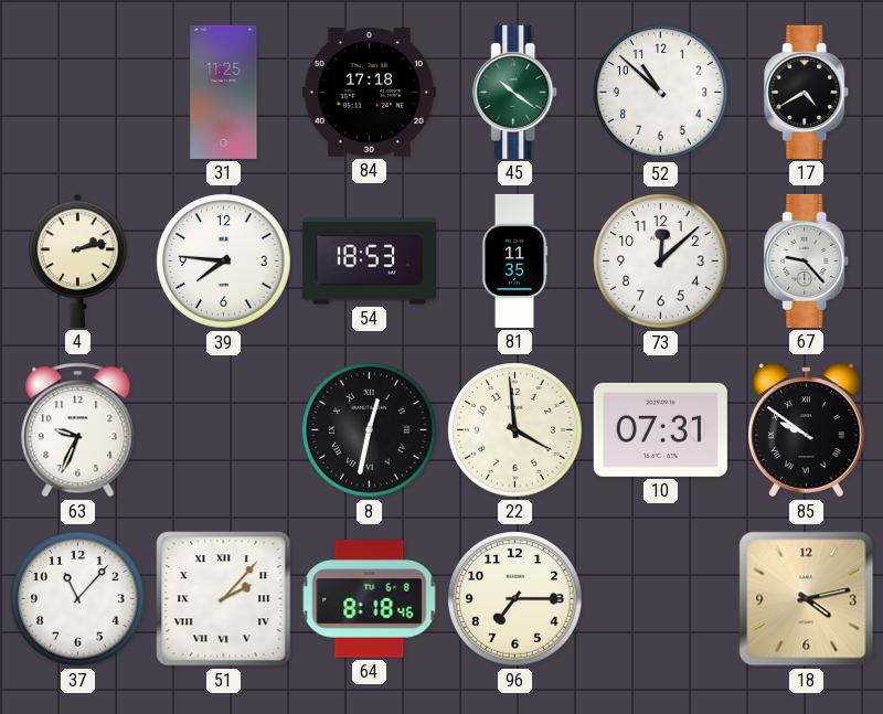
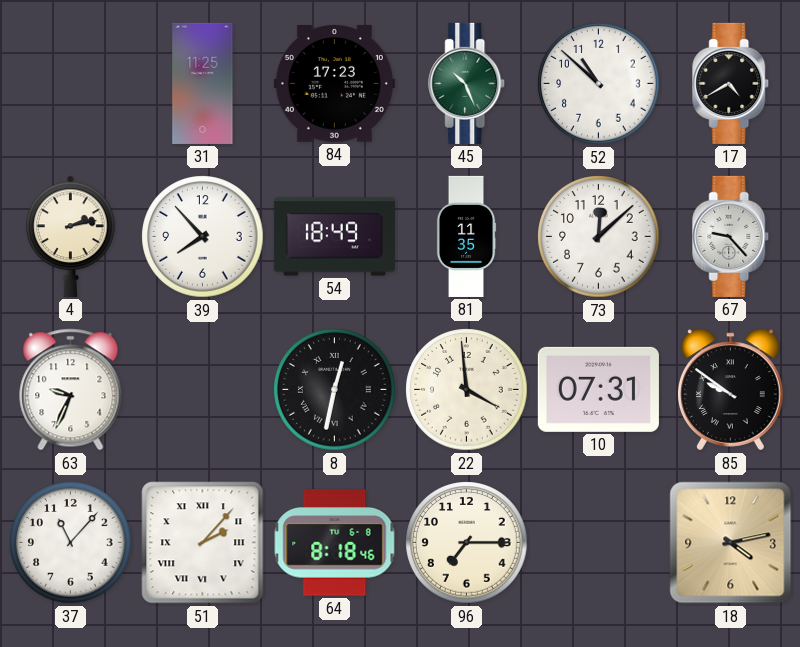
84: 17:18 -> 17:23
45: 10:21 -> 10:26
39: 7:46 -> 7:53
54: 18:53 -> 18:49
